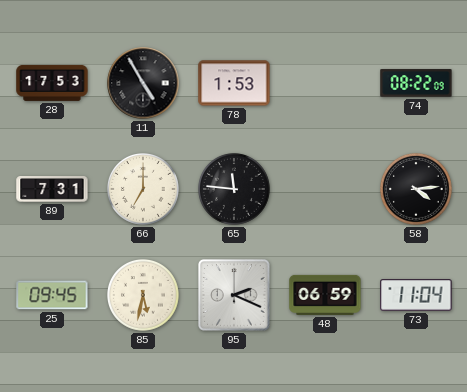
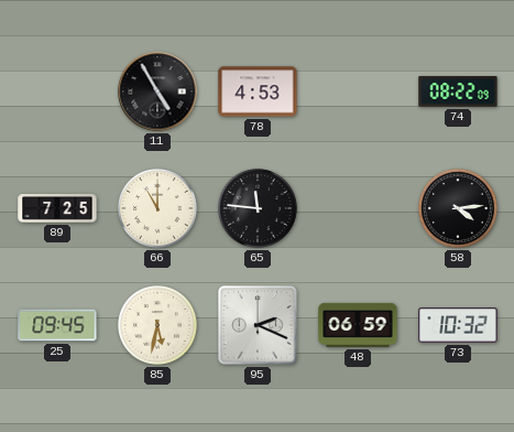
28: 17:53 -> none
78: 1:53 -> 4:53
89: 7:31 -> 7:25
66: 7:00 -> 11:00
73: 11:04 -> 10:32
